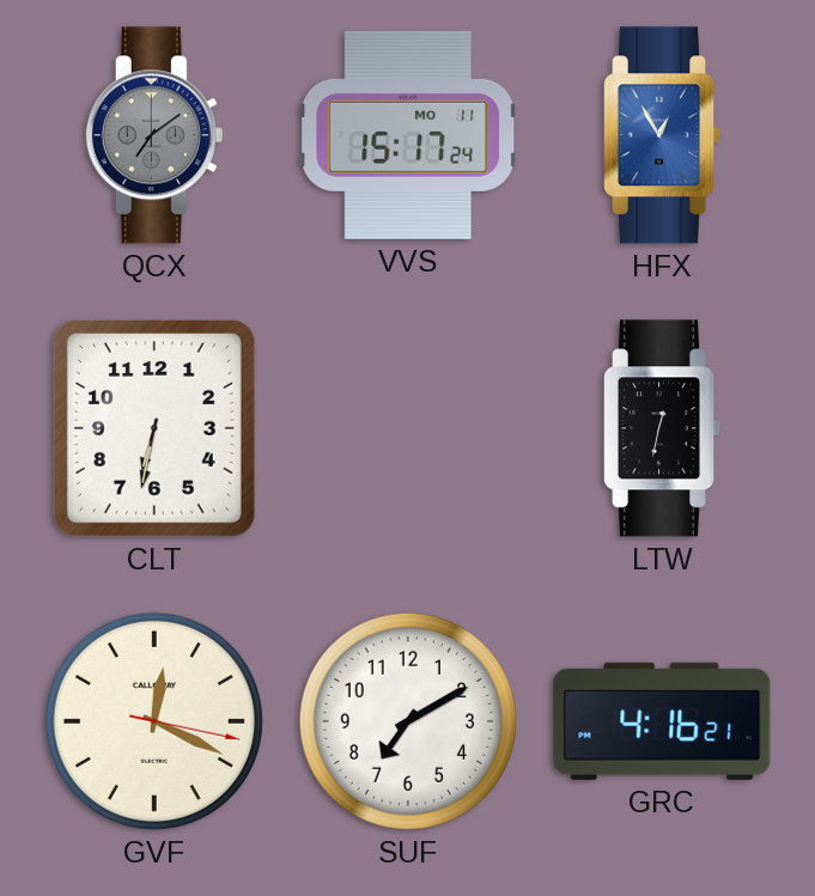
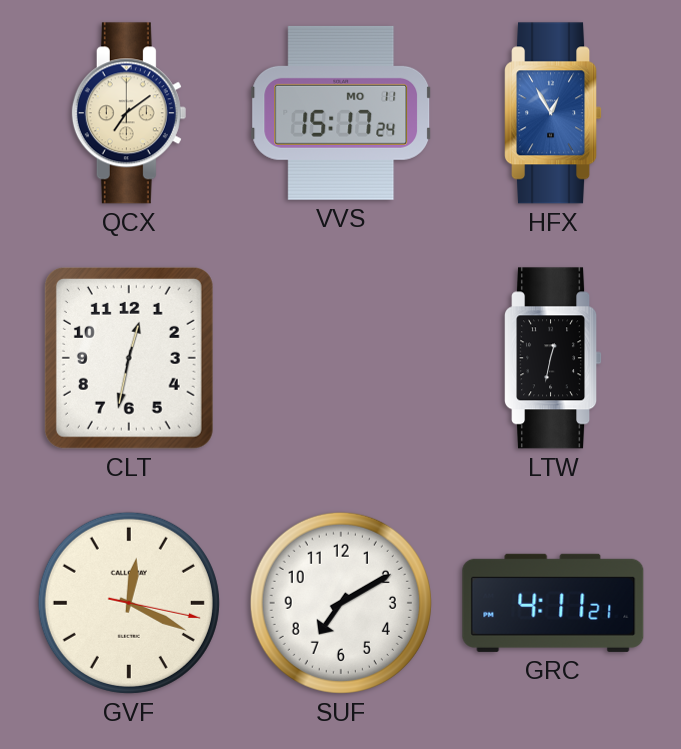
QCX dial: grey -> cream
CLT: 6:32 -> 12:32
GRC: 4:16 -> 4:11
